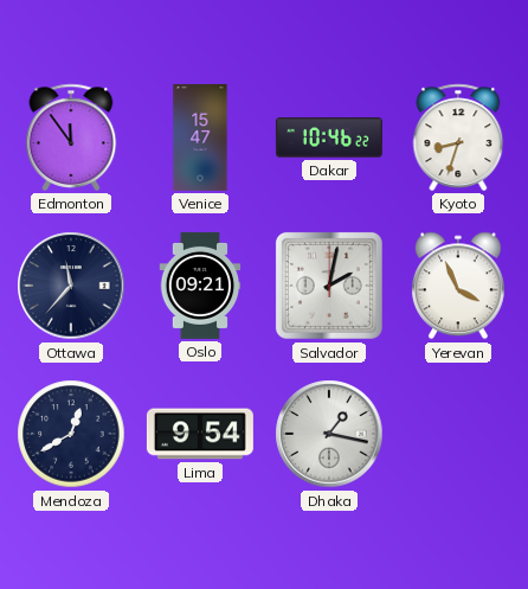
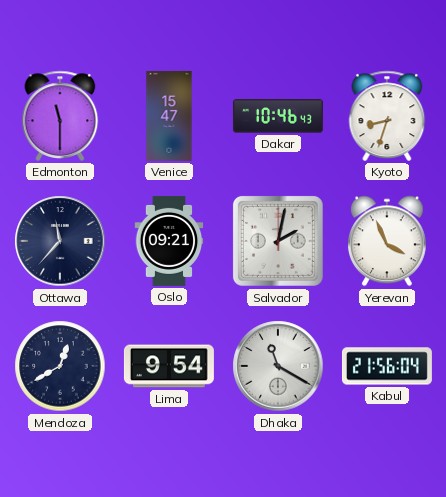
Edmonton: 11:54 -> 11:30
Dakar: 10:46:22 -> 10:46:43
Dhaka: 1:17 -> 11:20
Kabul: none -> 21:56
